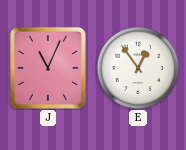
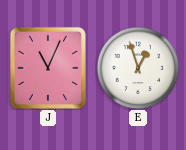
E: 12:54 -> 12:57
